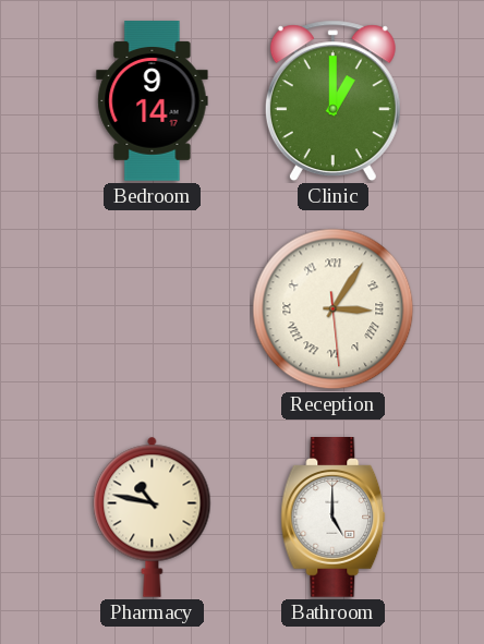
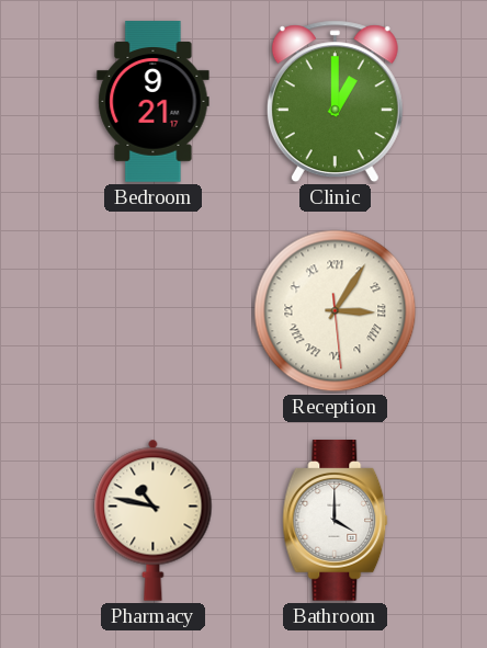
Bedroom: 9:14 -> 9:21
Bathroom: 5:00 -> 4:00
